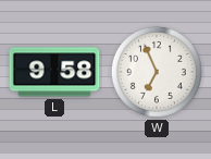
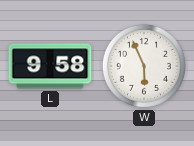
W: 6:56 -> 5:56
